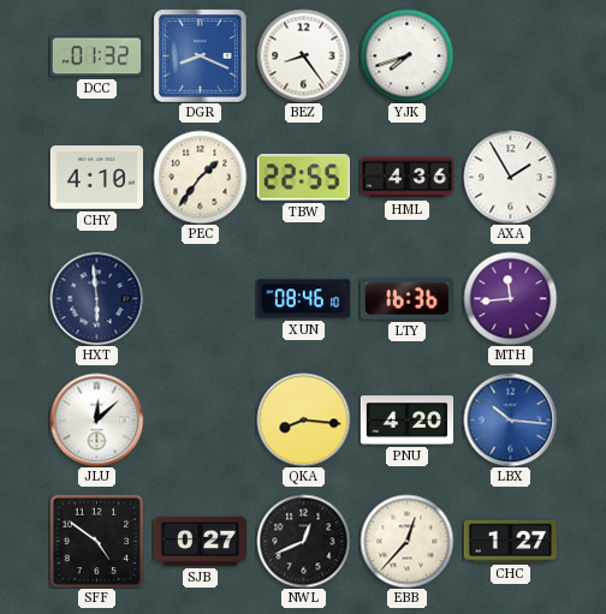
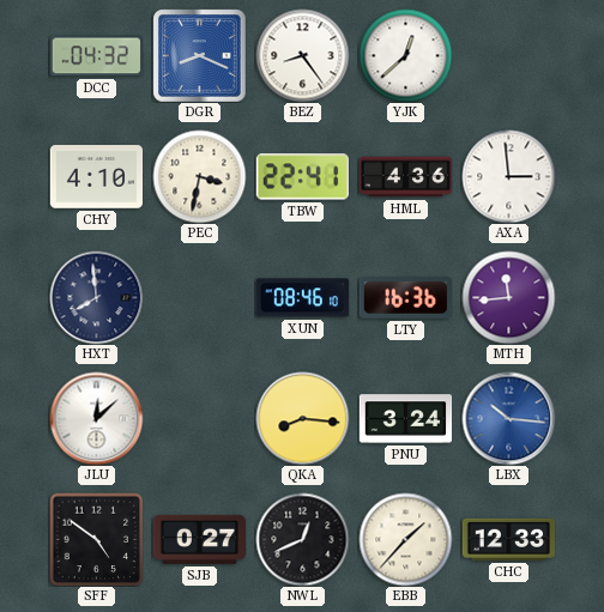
DCC: 01:32 -> 04:32
YJK: 7:42 -> 12:38
PEC: 1:36 -> 3:32
TBW: 22:55 -> 22:41
AXA: 1:55 -> 2:59
HXT: 5:59 -> 7:59
PNU: 4:20 -> 3:24
EBB: 12:37 -> 1:37
CHC: 1:27 -> 12:33
